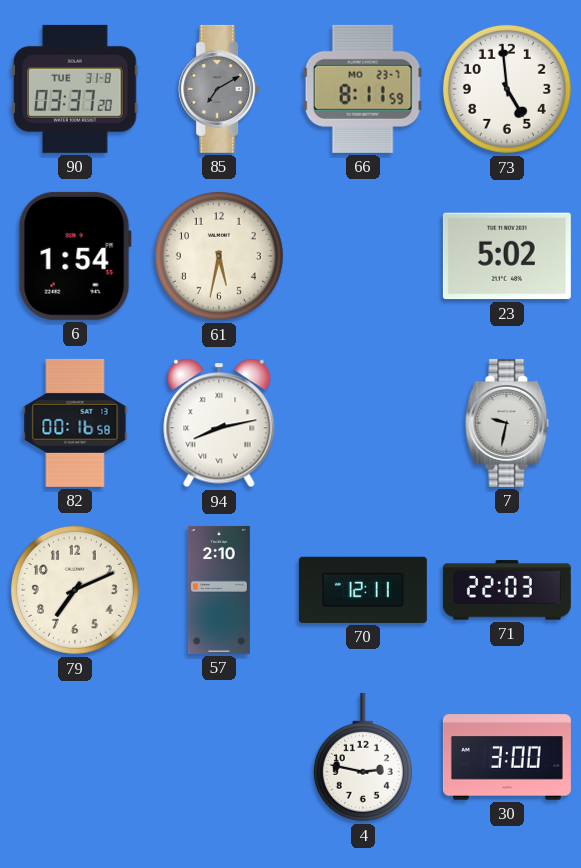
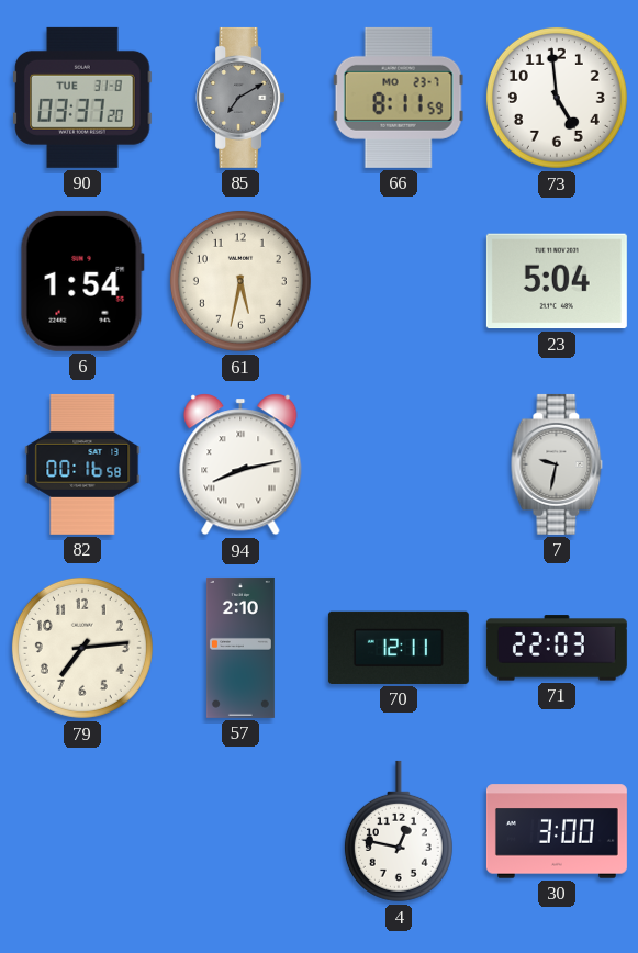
23: 5:02 -> 5:04
79: 7:11 -> 7:14
4: 2:47 -> 12:47
